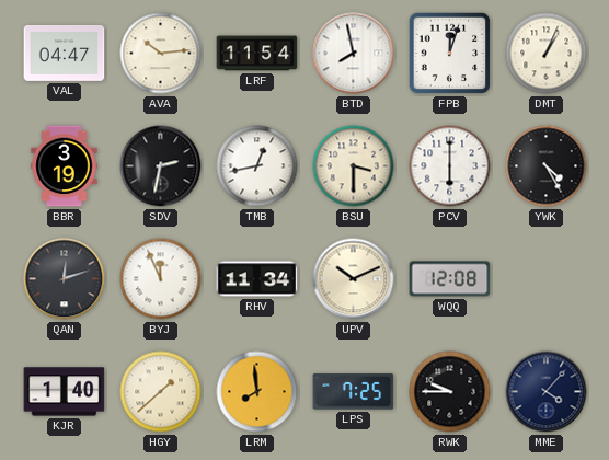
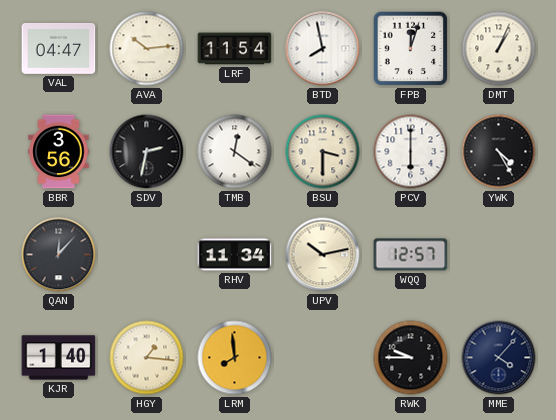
BBR: 3:19 -> 3:56
TMB: 12:43 -> 12:21
QAN: 12:12 -> 12:07
BYJ: 11:56 -> none
UPV: 10:11 -> 10:13
WQQ: 12:08 -> 12:57
HGY: 1:38 -> 1:16
LPS: 7:25 -> none
